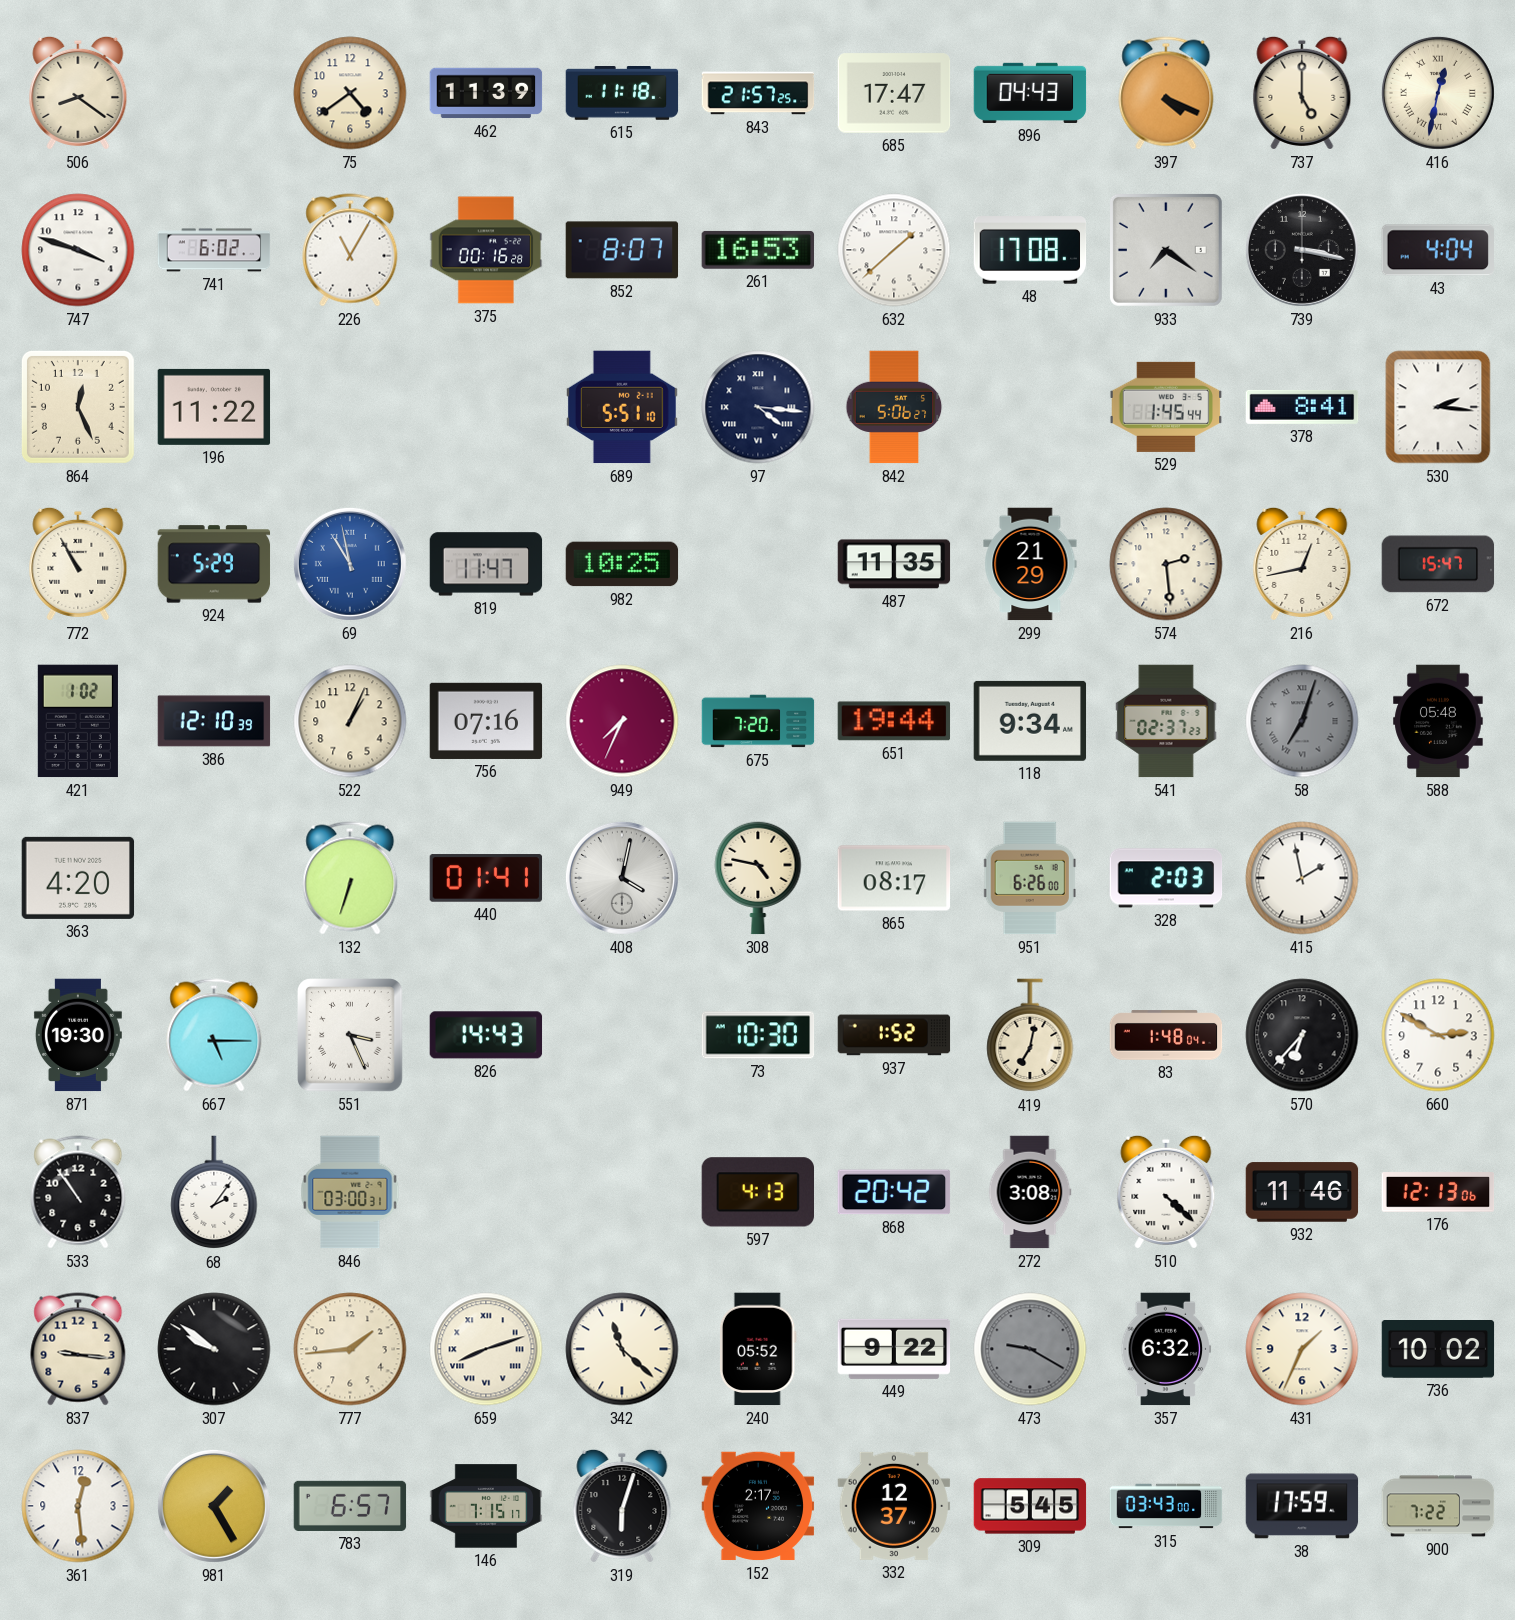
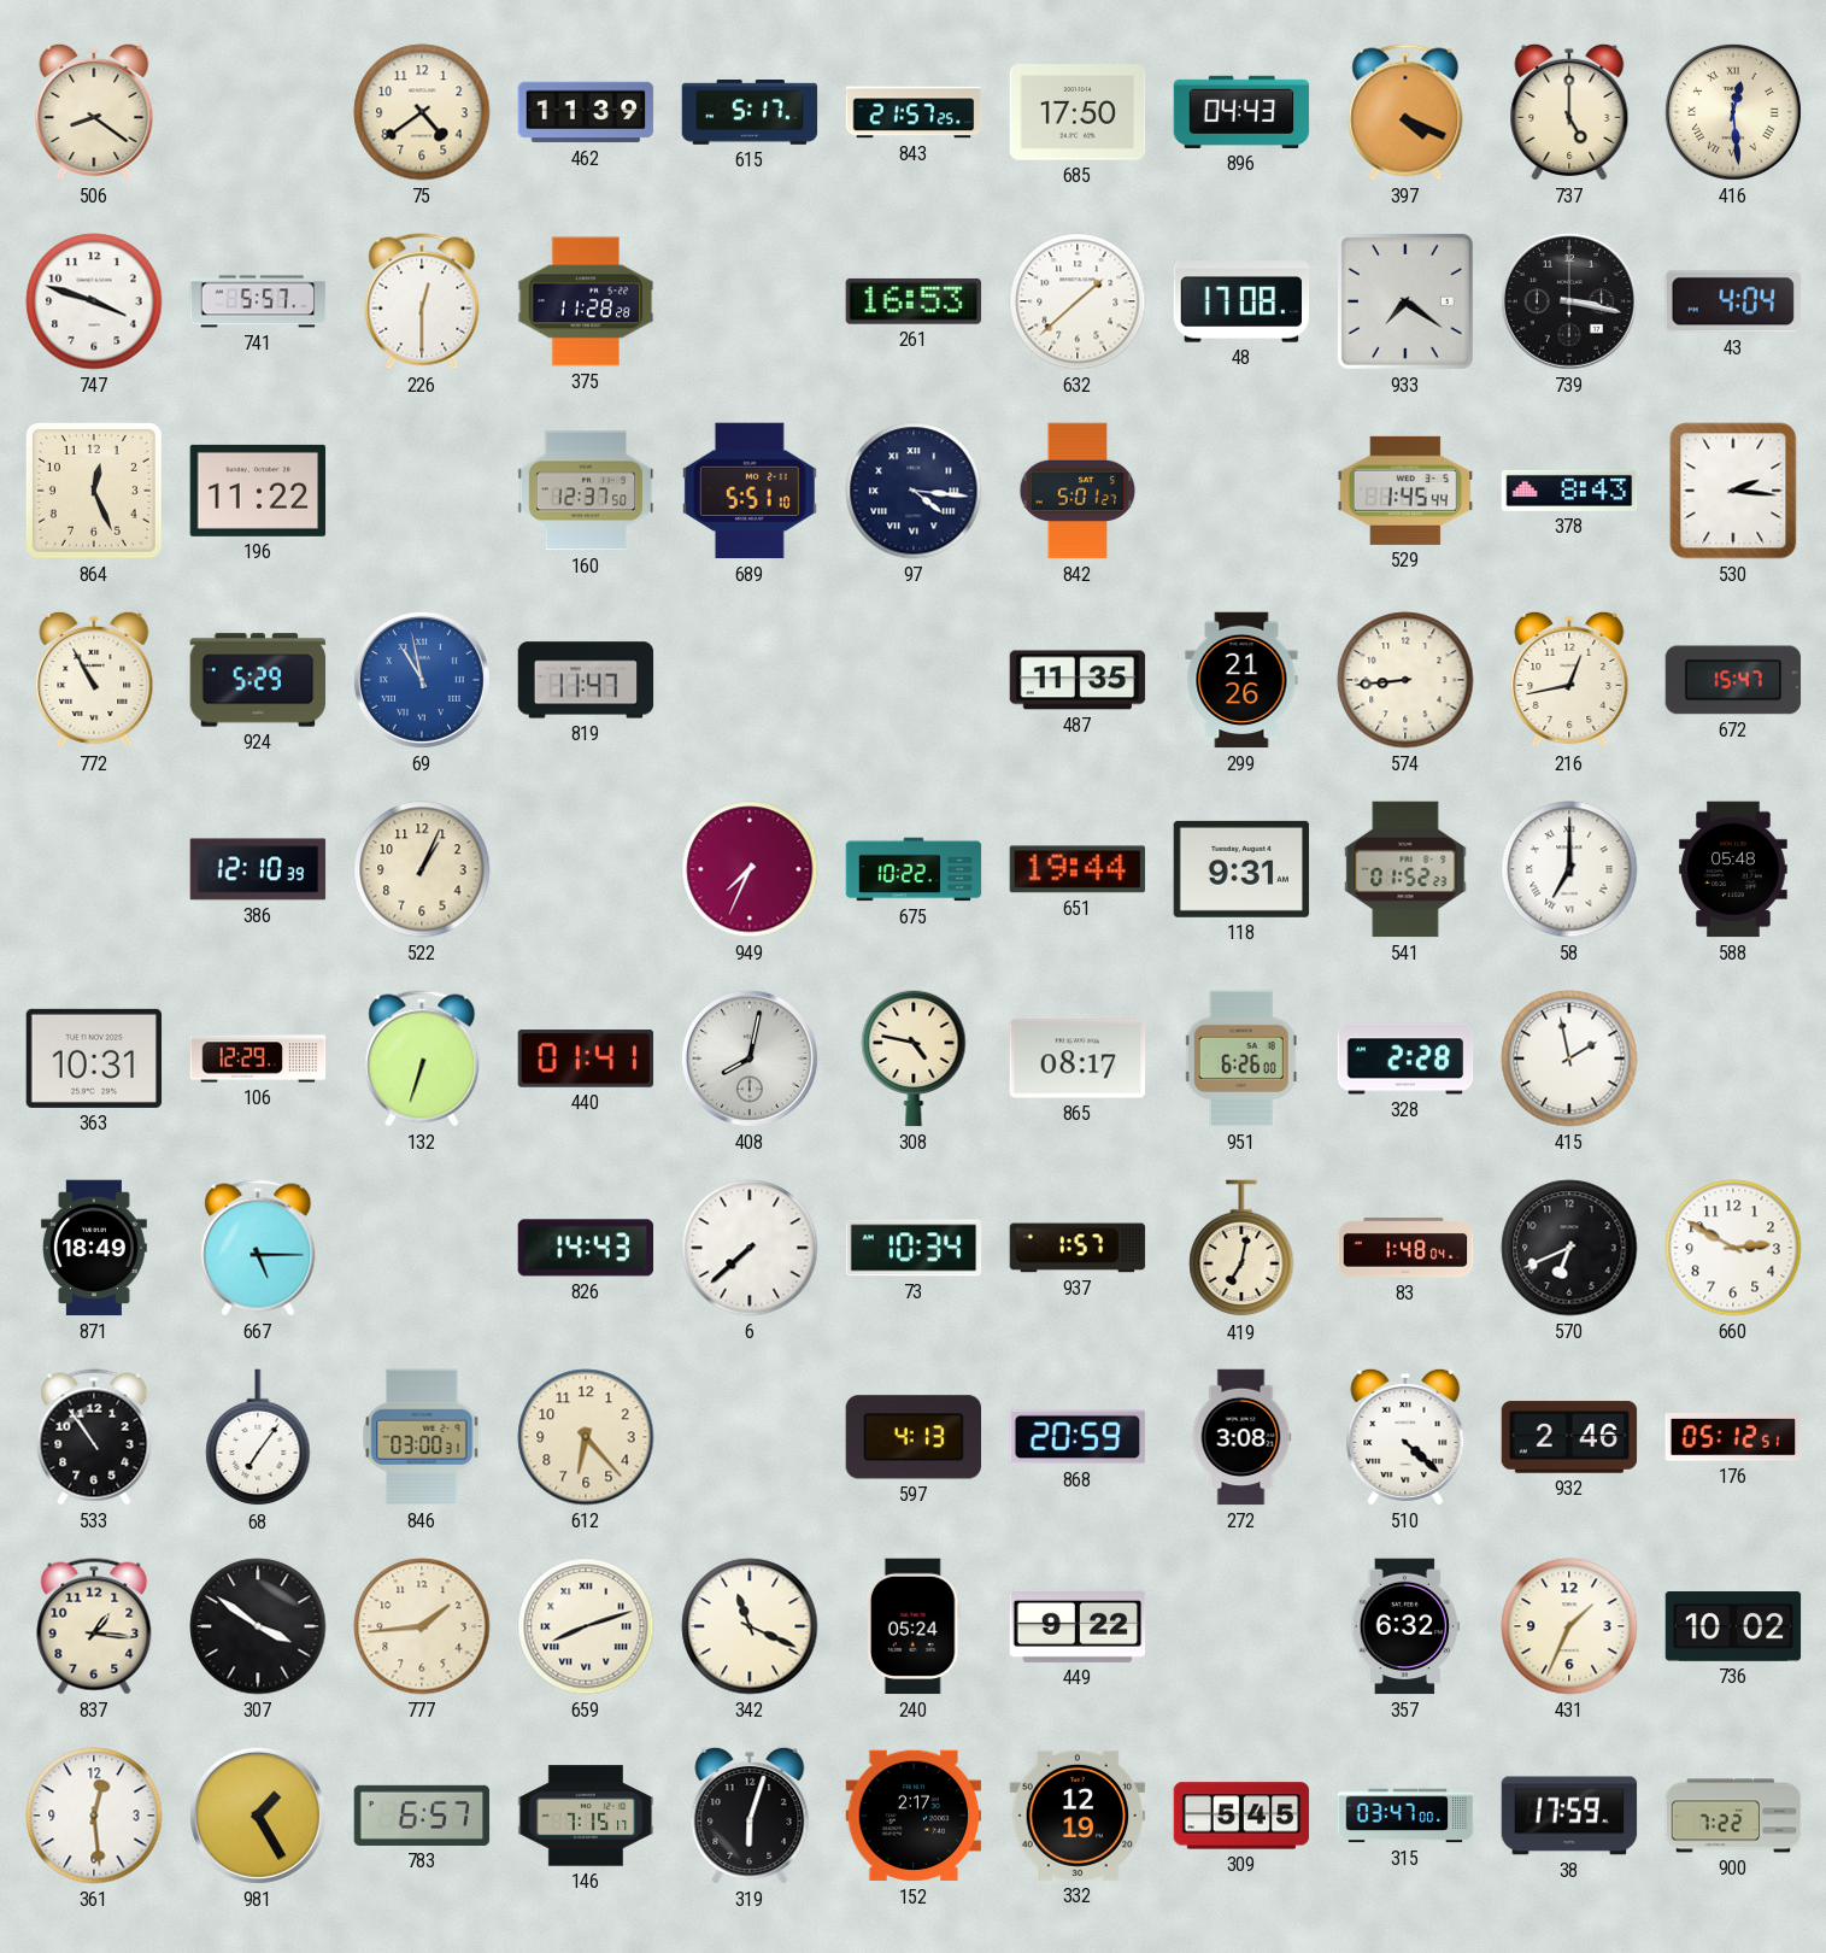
615: 11:18 -> 5:17
685: 17:47 -> 17:50
416: 12:32 -> 12:29
741: 6:02 -> 5:57
226: 11:05 -> 12:30
375: 00:16 -> 11:28
852: 8:07 -> none
160: none -> 12:37
842: 5:06 -> 5:01
378: 8:41 -> 8:43
982: 10:25 -> none
299: 21:29 -> 21:26
574: 2:29 -> 8:44
421: 1:02 -> none
756: 07:16 -> none
675: 7:20 -> 10:22
118: 9:34 -> 9:31
541: 02:37 -> 01:52
58: 7:03 -> 7:00
58 dial: grey -> white
363: 4:20 -> 10:31
106: none -> 12:29
408: 4:02 -> 8:02
328: 2:03 -> 2:28
871: 19:30 -> 18:49
551: 3:26 -> none
6: none -> 7:38
73: 10:30 -> 10:34
937: 1:52 -> 1:57
570: 6:37 -> 6:41
68: 2:06 -> 7:06
612: none -> 6:23
868: 20:42 -> 20:59
932: 11:46 -> 2:46
176: 12:13 -> 05:12
837: 9:16 -> 1:16
307: 9:51 -> 3:51
342: 11:22 -> 11:19
240: 05:52 -> 05:24
473: 9:20 -> none
332: 12:37 -> 12:19
315: 03:43 -> 03:47
